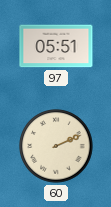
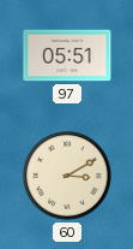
60: 2:11 -> 3:10
